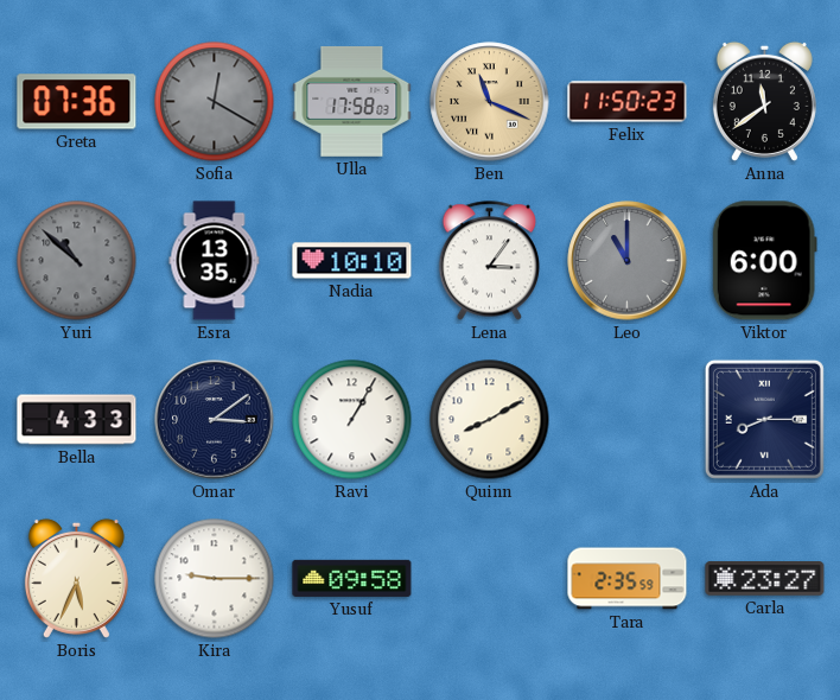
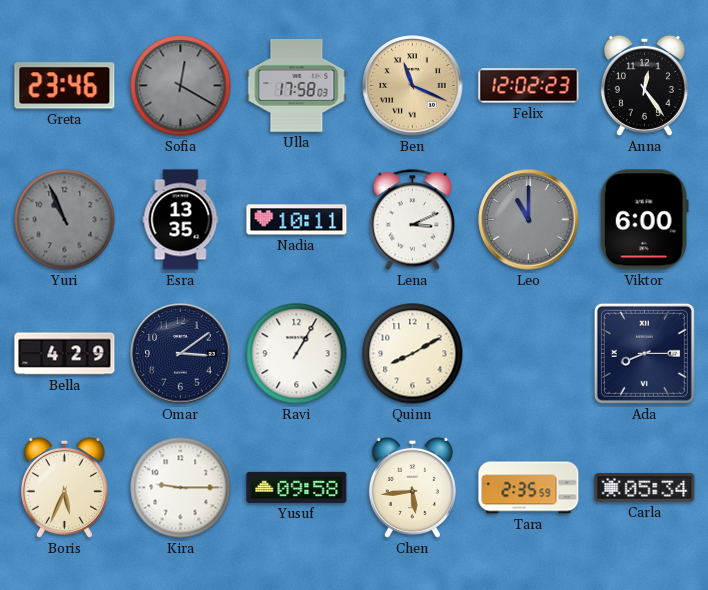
Greta: 07:36 -> 23:46
Felix: 11:50 -> 12:02
Anna: 11:39 -> 12:24
Yuri: 10:52 -> 10:56
Nadia: 10:10 -> 10:11
Lena: 3:06 -> 3:11
Bella: 4:33 -> 4:29
Chen: none -> 5:44
Carla: 23:27 -> 05:34
